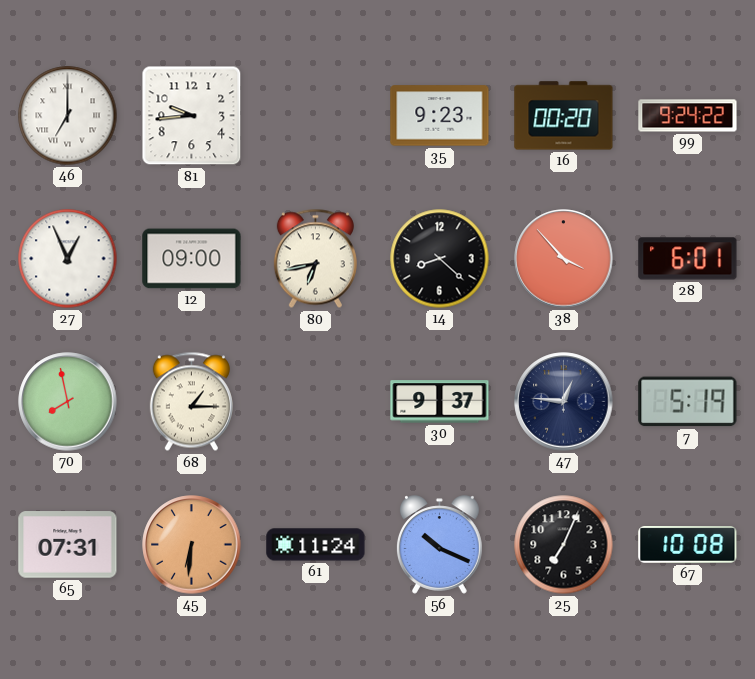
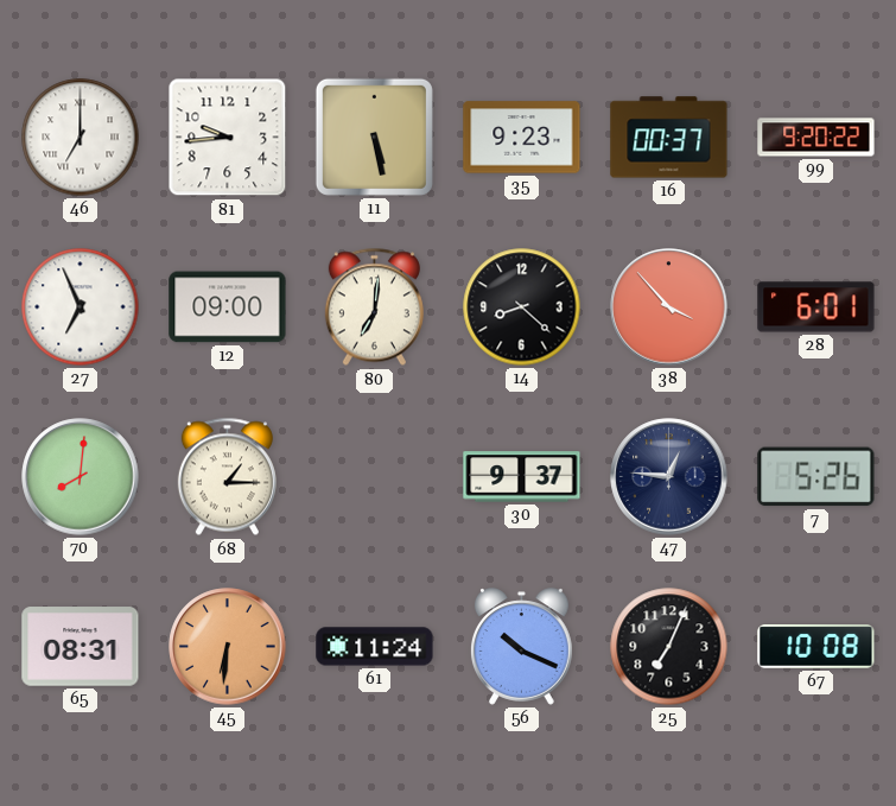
11: none -> 5:28
16: 00:20 -> 00:37
99: 9:24 -> 9:20
27: 12:56 -> 6:56
80: 6:43 -> 7:01
70: 7:58 -> 8:01
7: 5:19 -> 5:26
65: 07:31 -> 08:31
